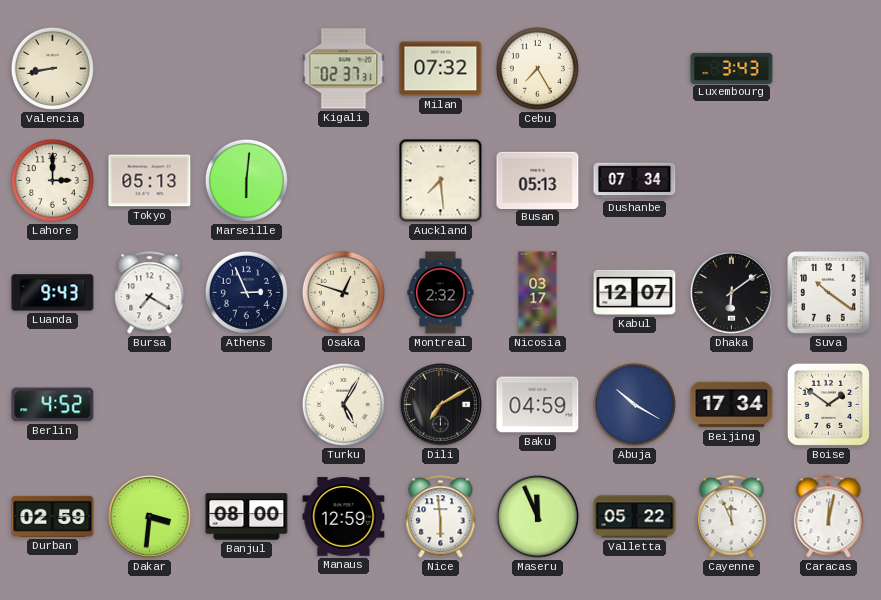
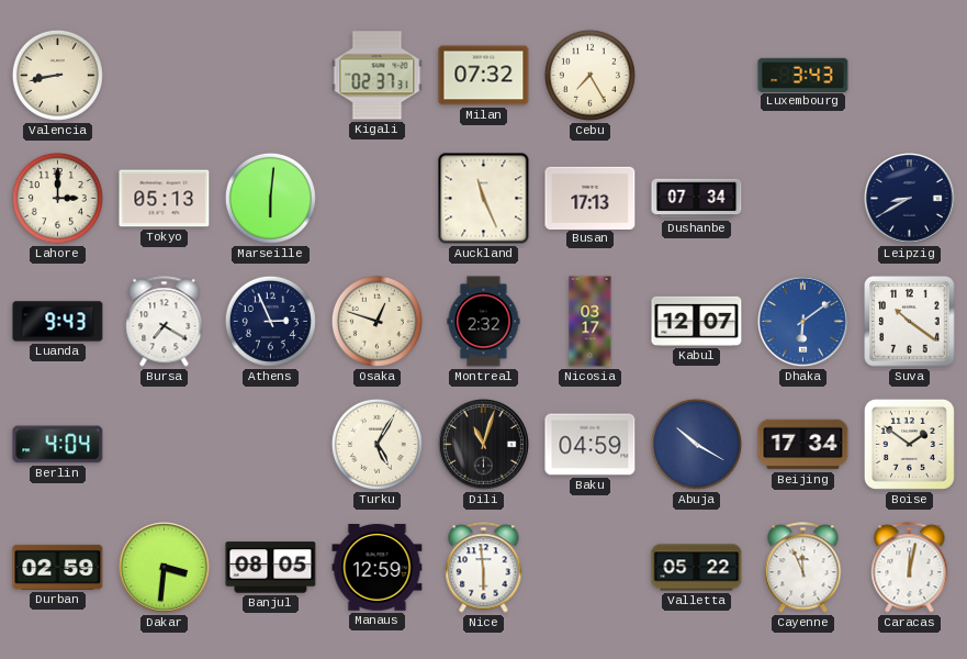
Auckland: 7:29 -> 11:26
Busan: 05:13 -> 17:13
Leipzig: none -> 8:40
Dhaka dial: black -> blue
Berlin: 4:52 -> 4:04
Dili: 7:10 -> 11:03
Banjul: 08:00 -> 08:05
Maseru: 11:56 -> none
